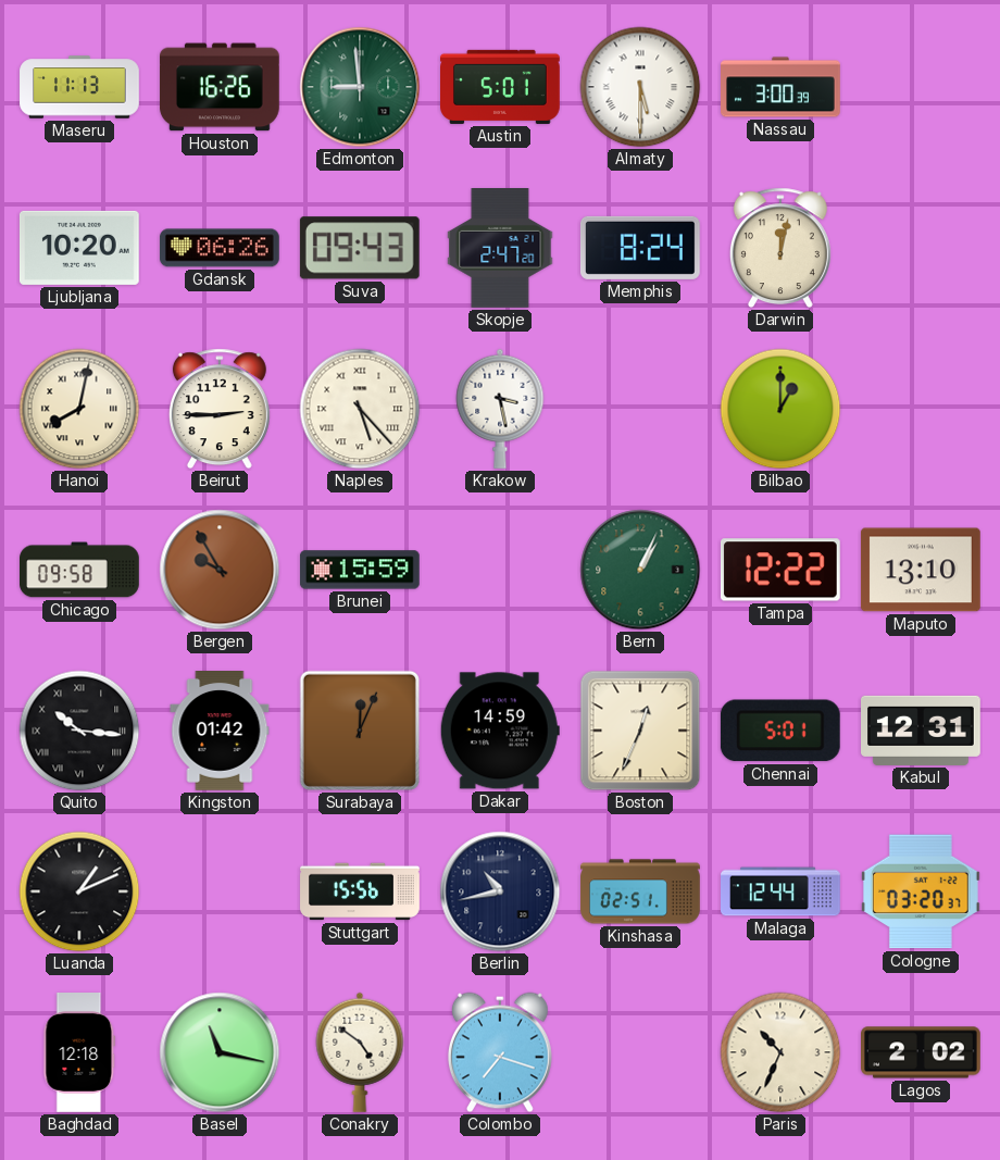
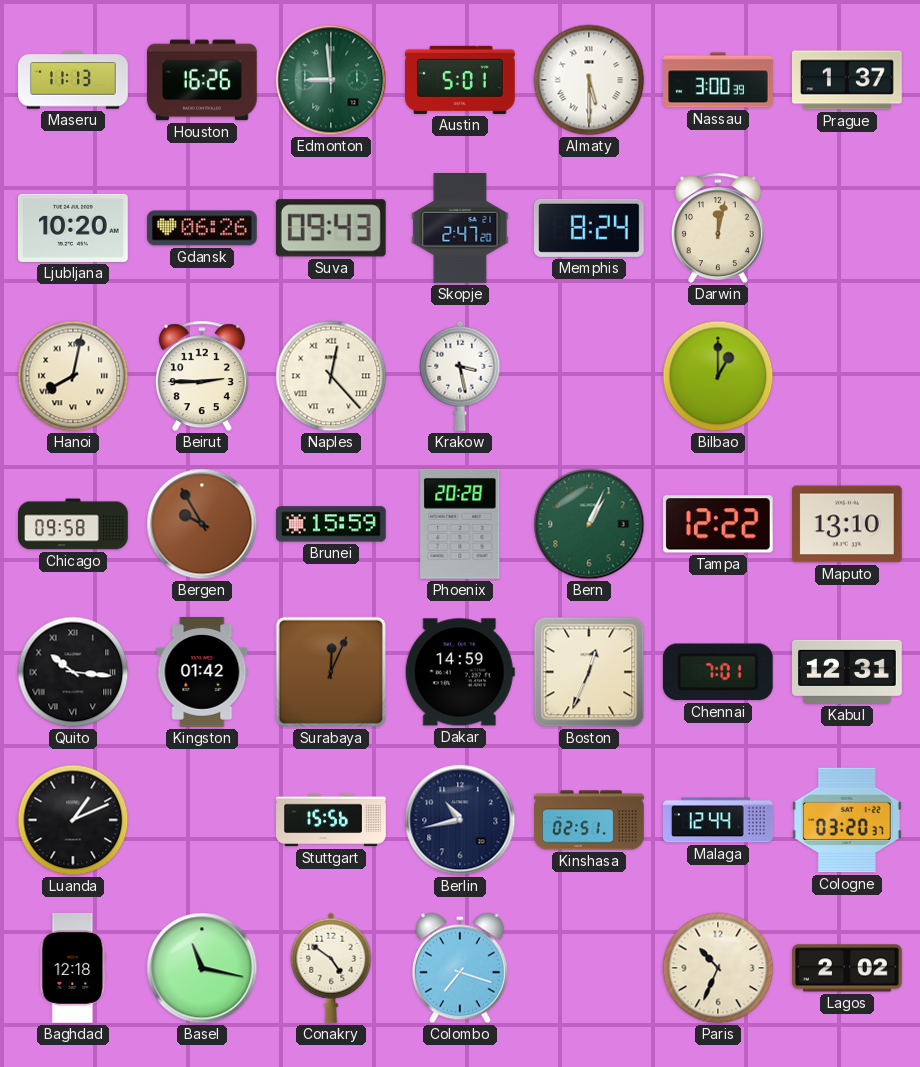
Prague: none -> 1:37
Naples: 5:23 -> 12:23
Phoenix: none -> 20:28
Chennai: 5:01 -> 7:01
